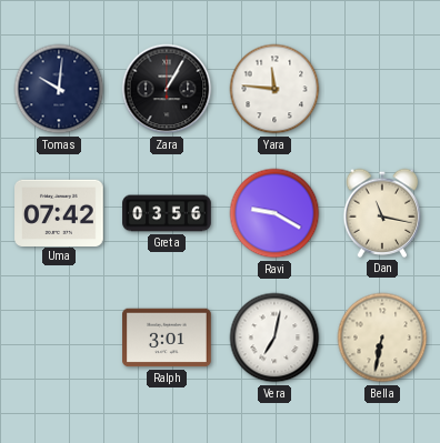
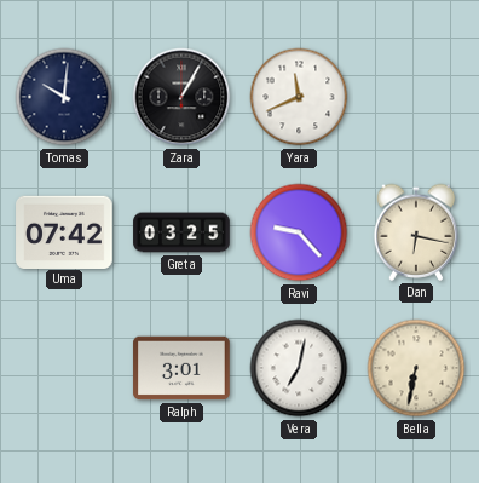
Yara: 11:46 -> 11:41
Greta: 03:56 -> 03:25
Ravi: 9:20 -> 9:23
Dan: 11:17 -> 6:17
